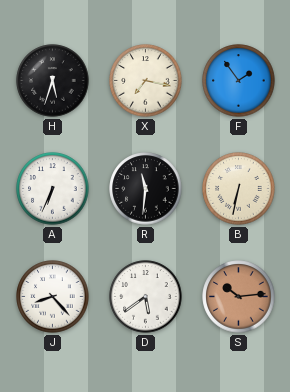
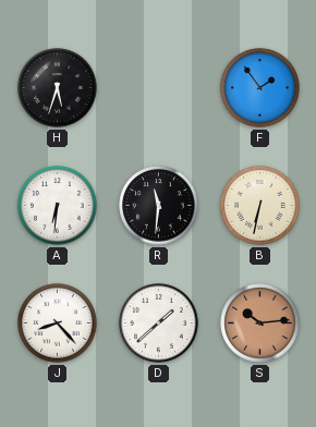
X: 7:17 -> none
A: 6:34 -> 6:31
D: 5:39 -> 1:38
